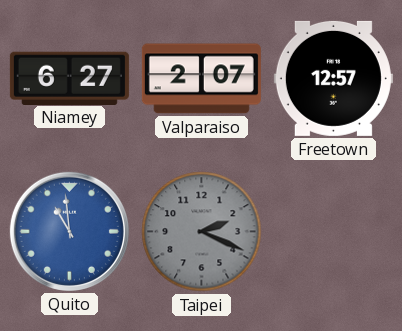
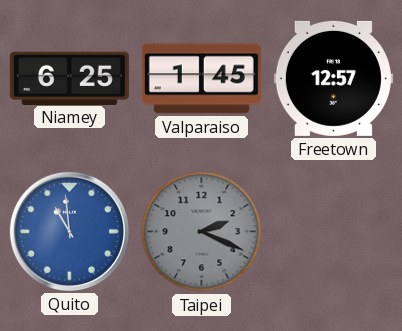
Niamey: 6:27 -> 6:25
Valparaiso: 2:07 -> 1:45
